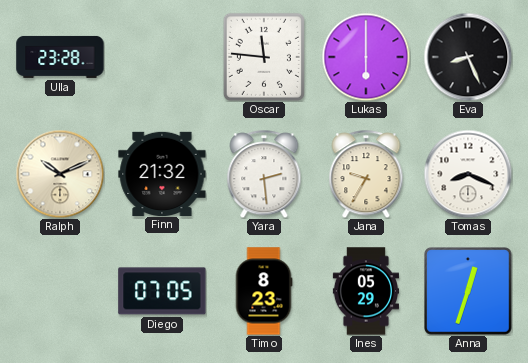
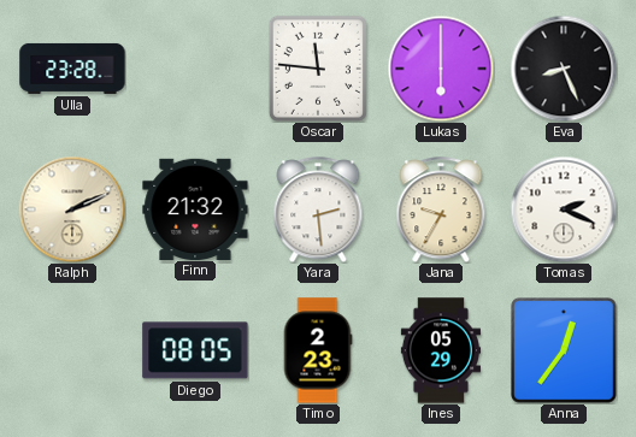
Ralph: 10:11 -> 2:11
Tomas: 8:19 -> 2:19
Diego: 07:05 -> 08:05
Timo: 8:23 -> 2:23
Anna: 12:33 -> 12:36
